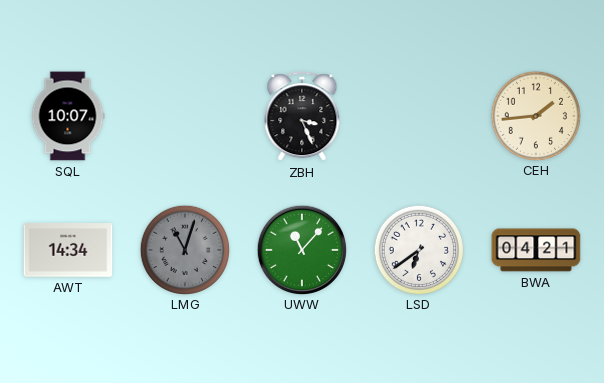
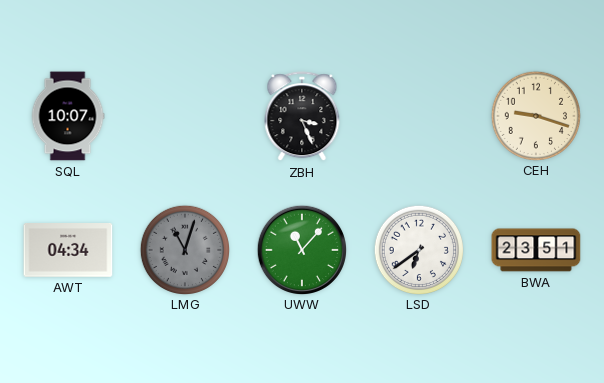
CEH: 1:44 -> 9:18
AWT: 14:34 -> 04:34
BWA: 04:21 -> 23:51
